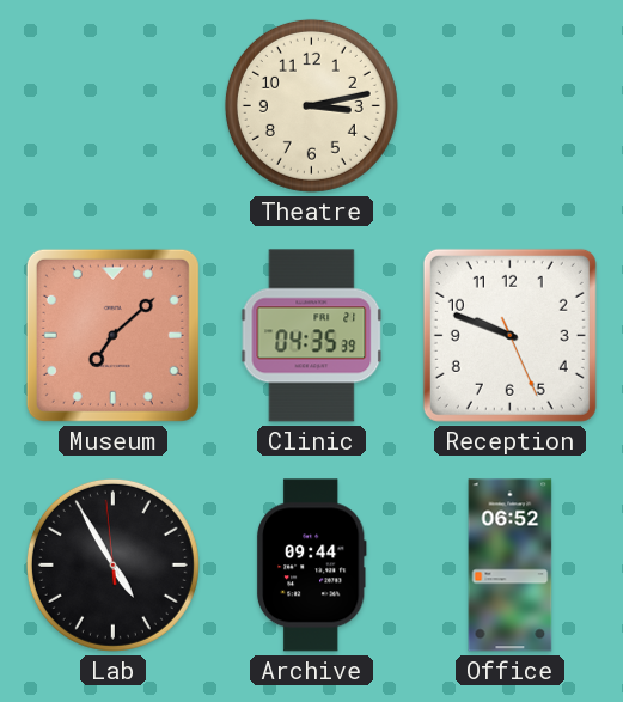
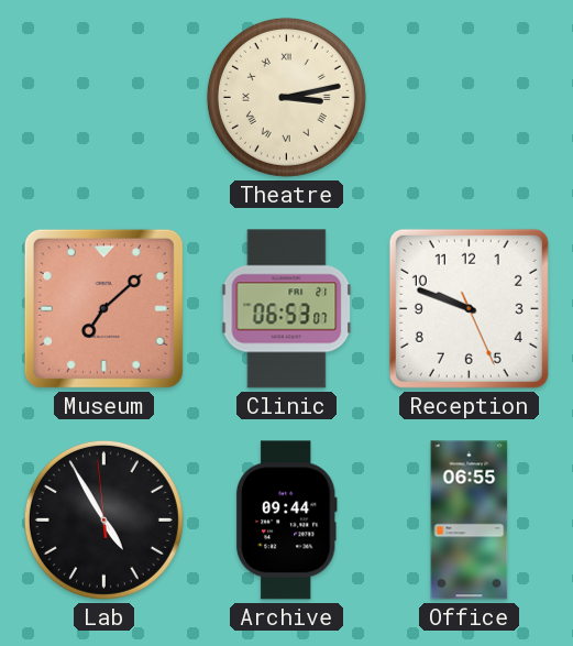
Theatre numerals: Arabic -> Roman
Clinic: 04:35 -> 06:53
Office: 06:52 -> 06:55
